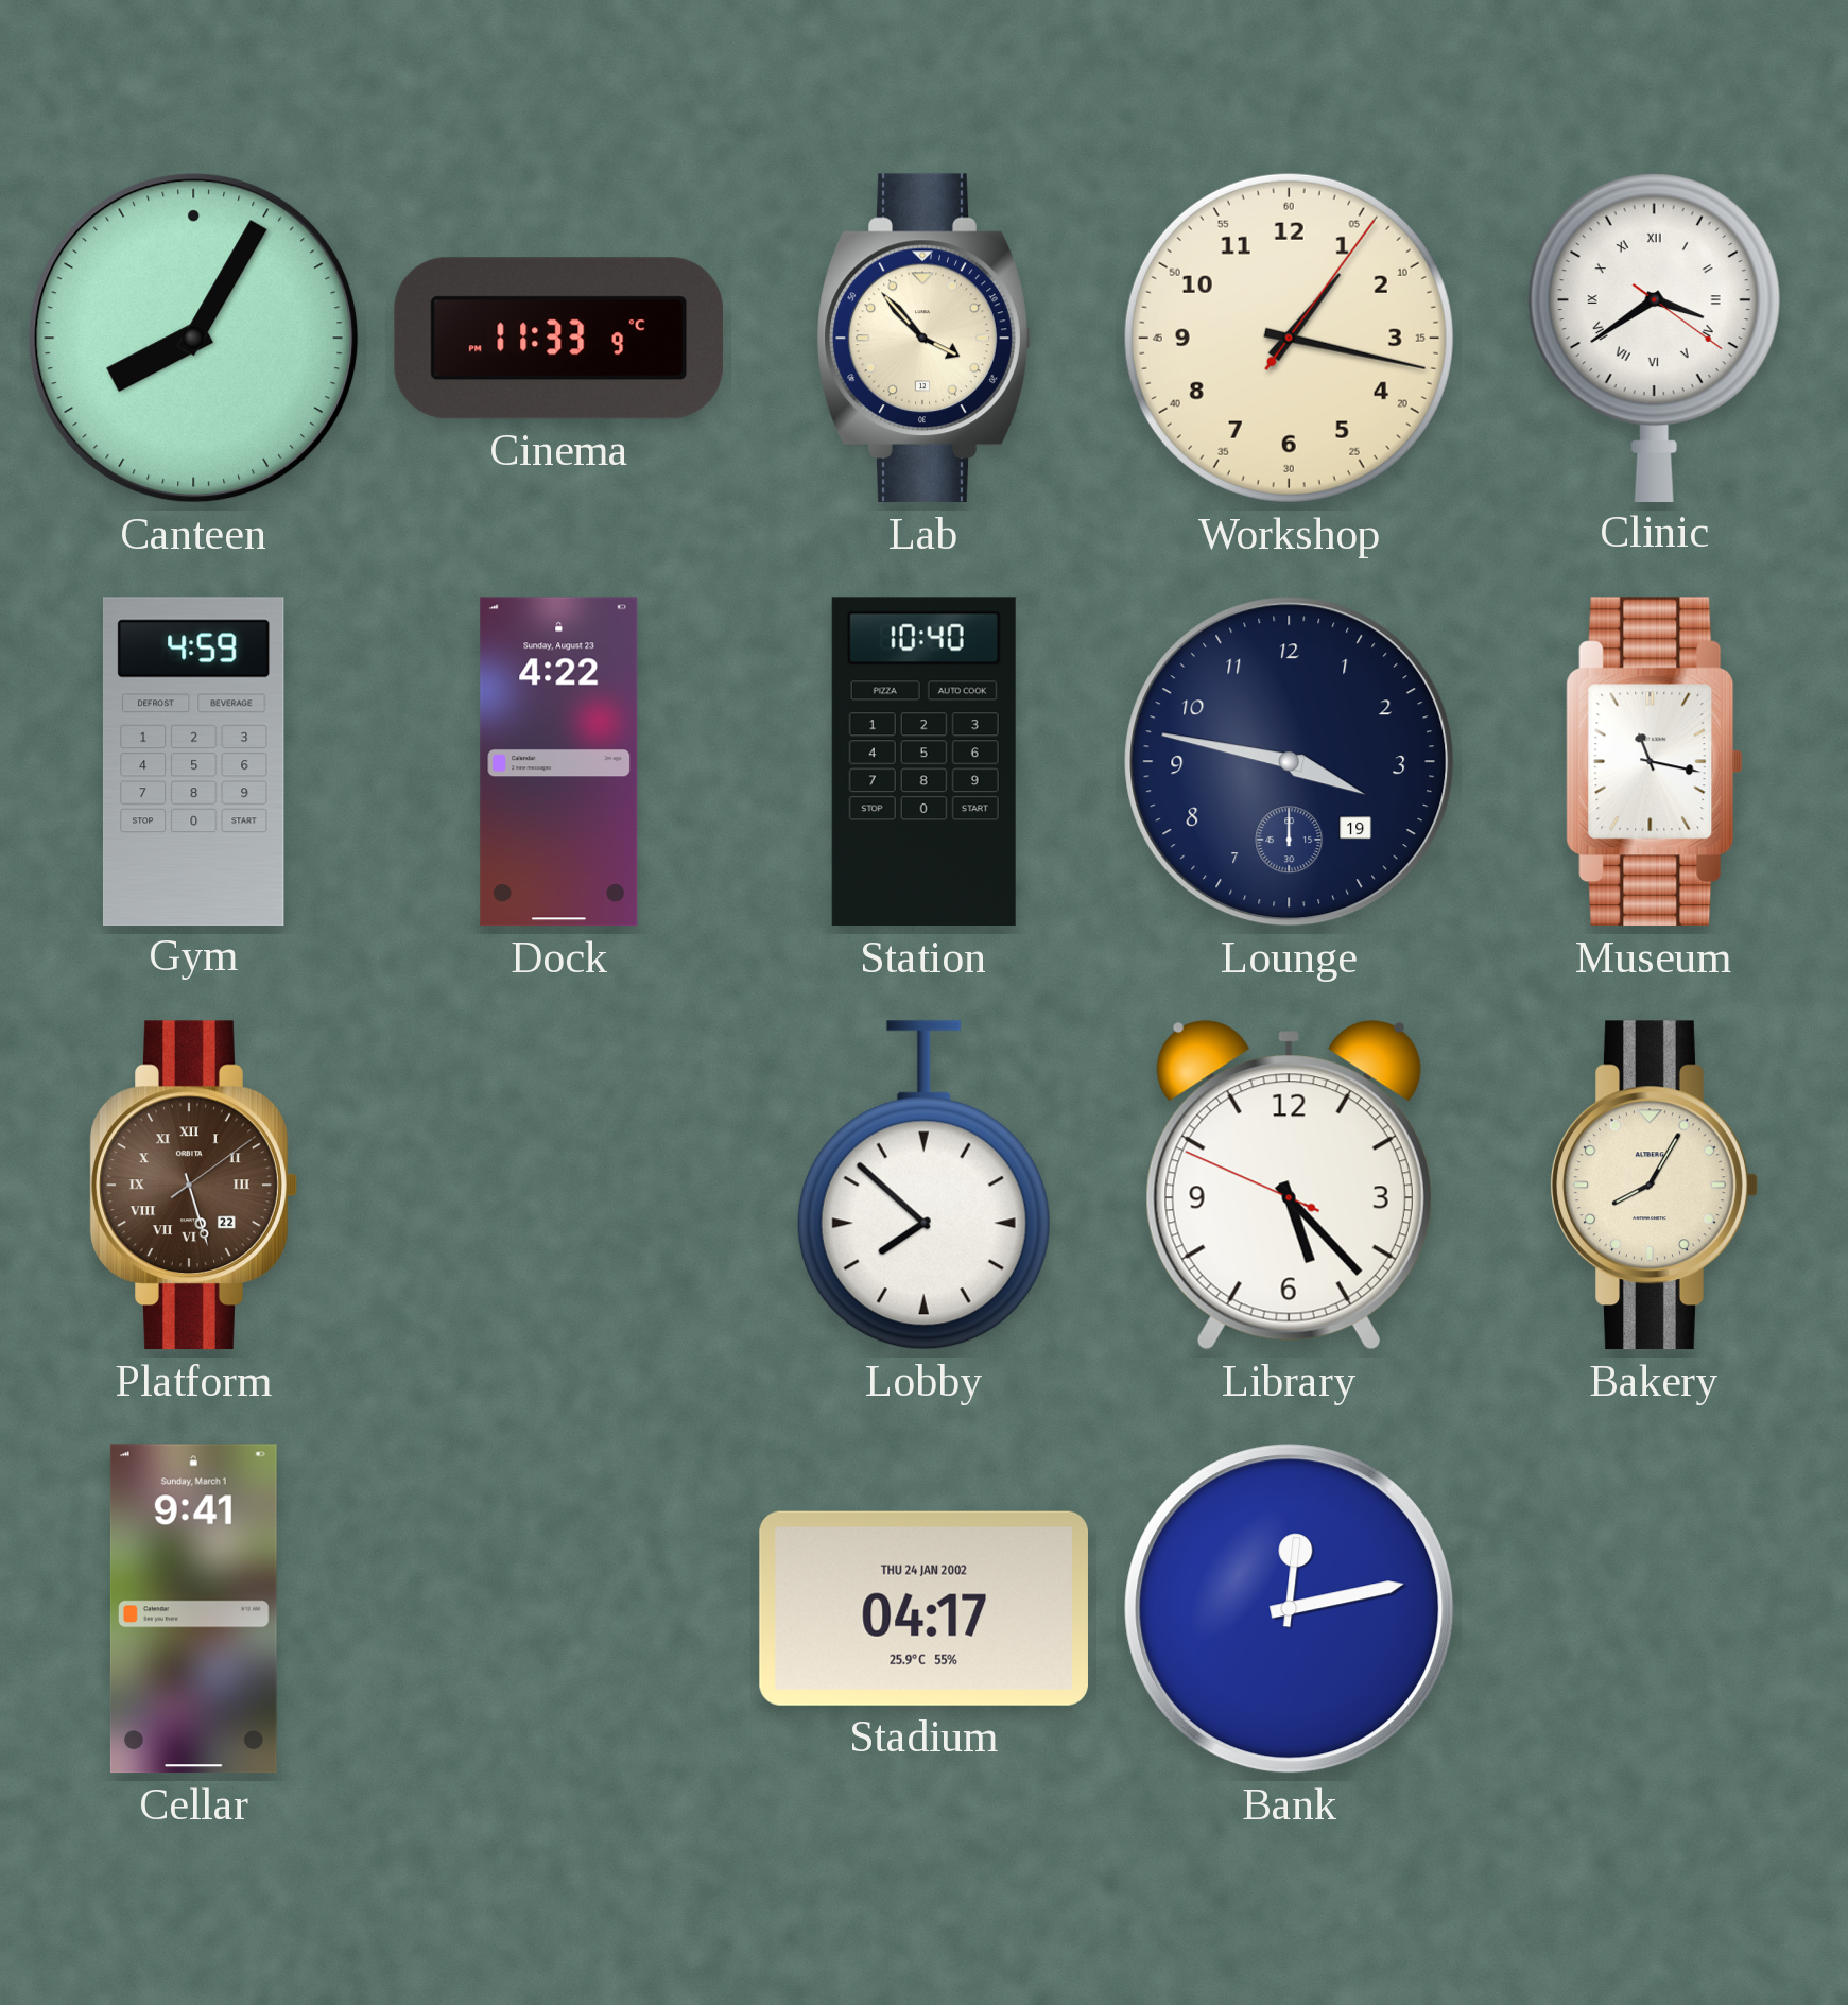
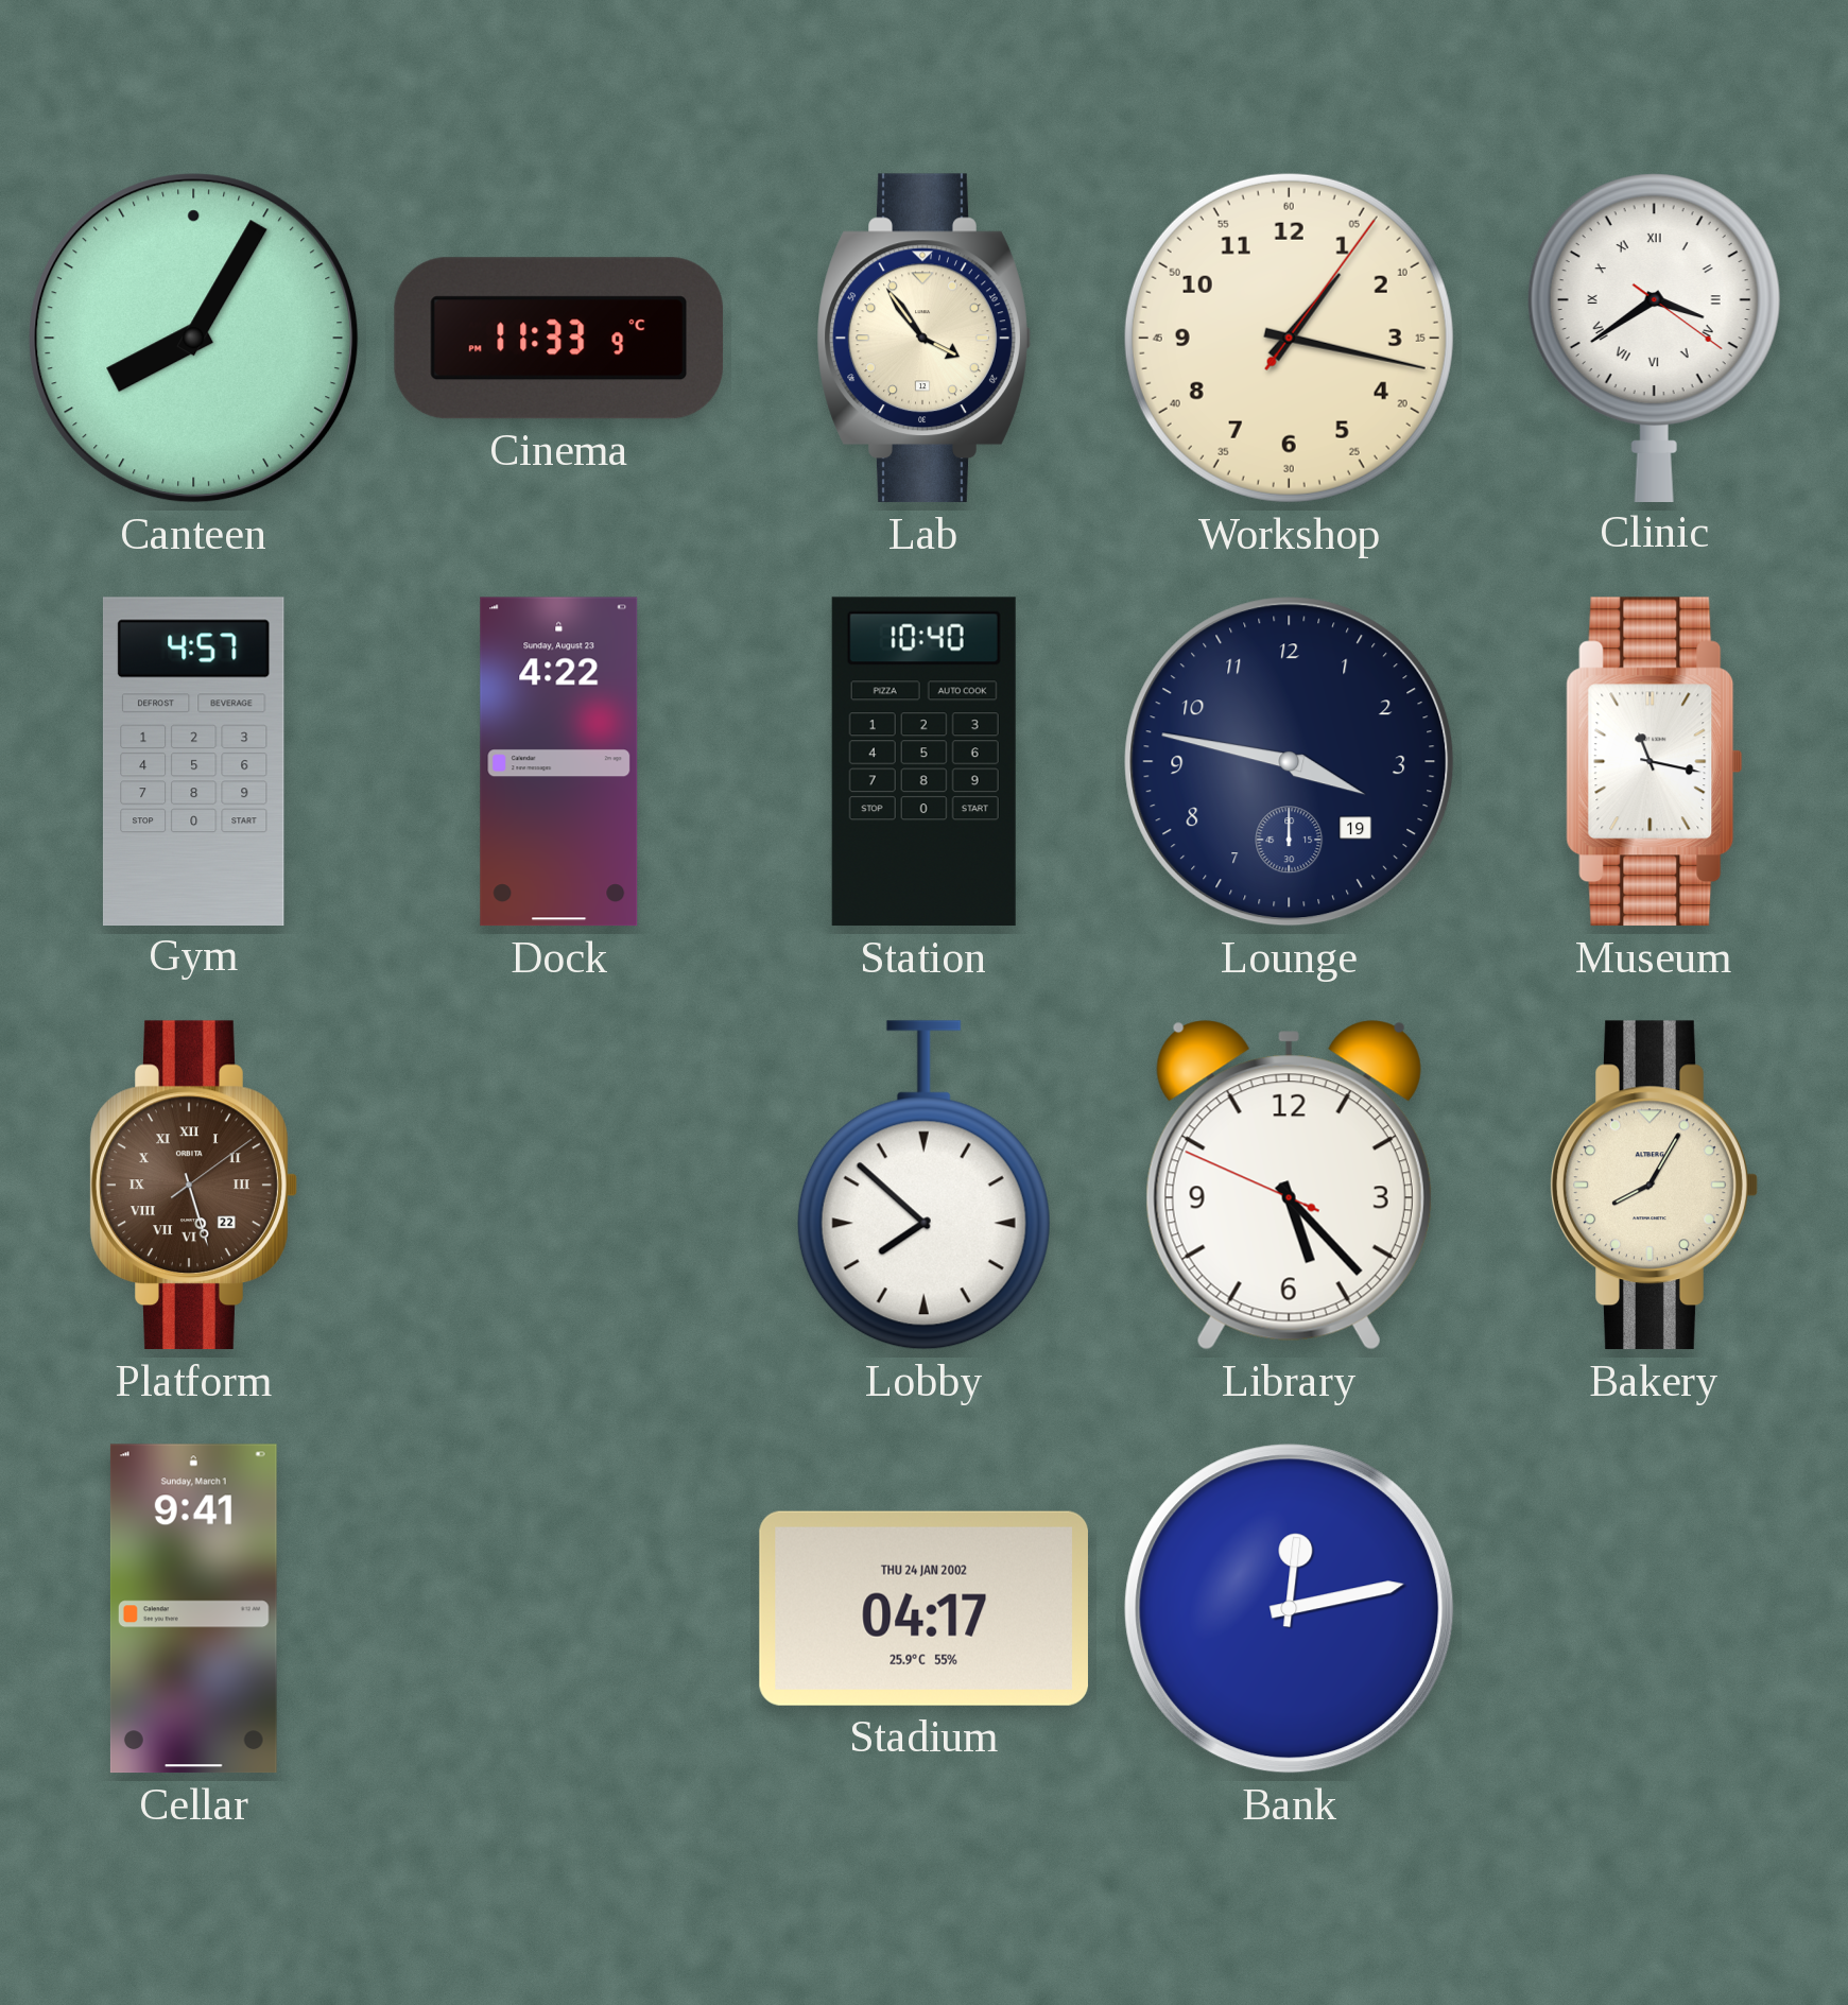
Lab: 3:53 -> 3:54
Gym: 4:59 -> 4:57
